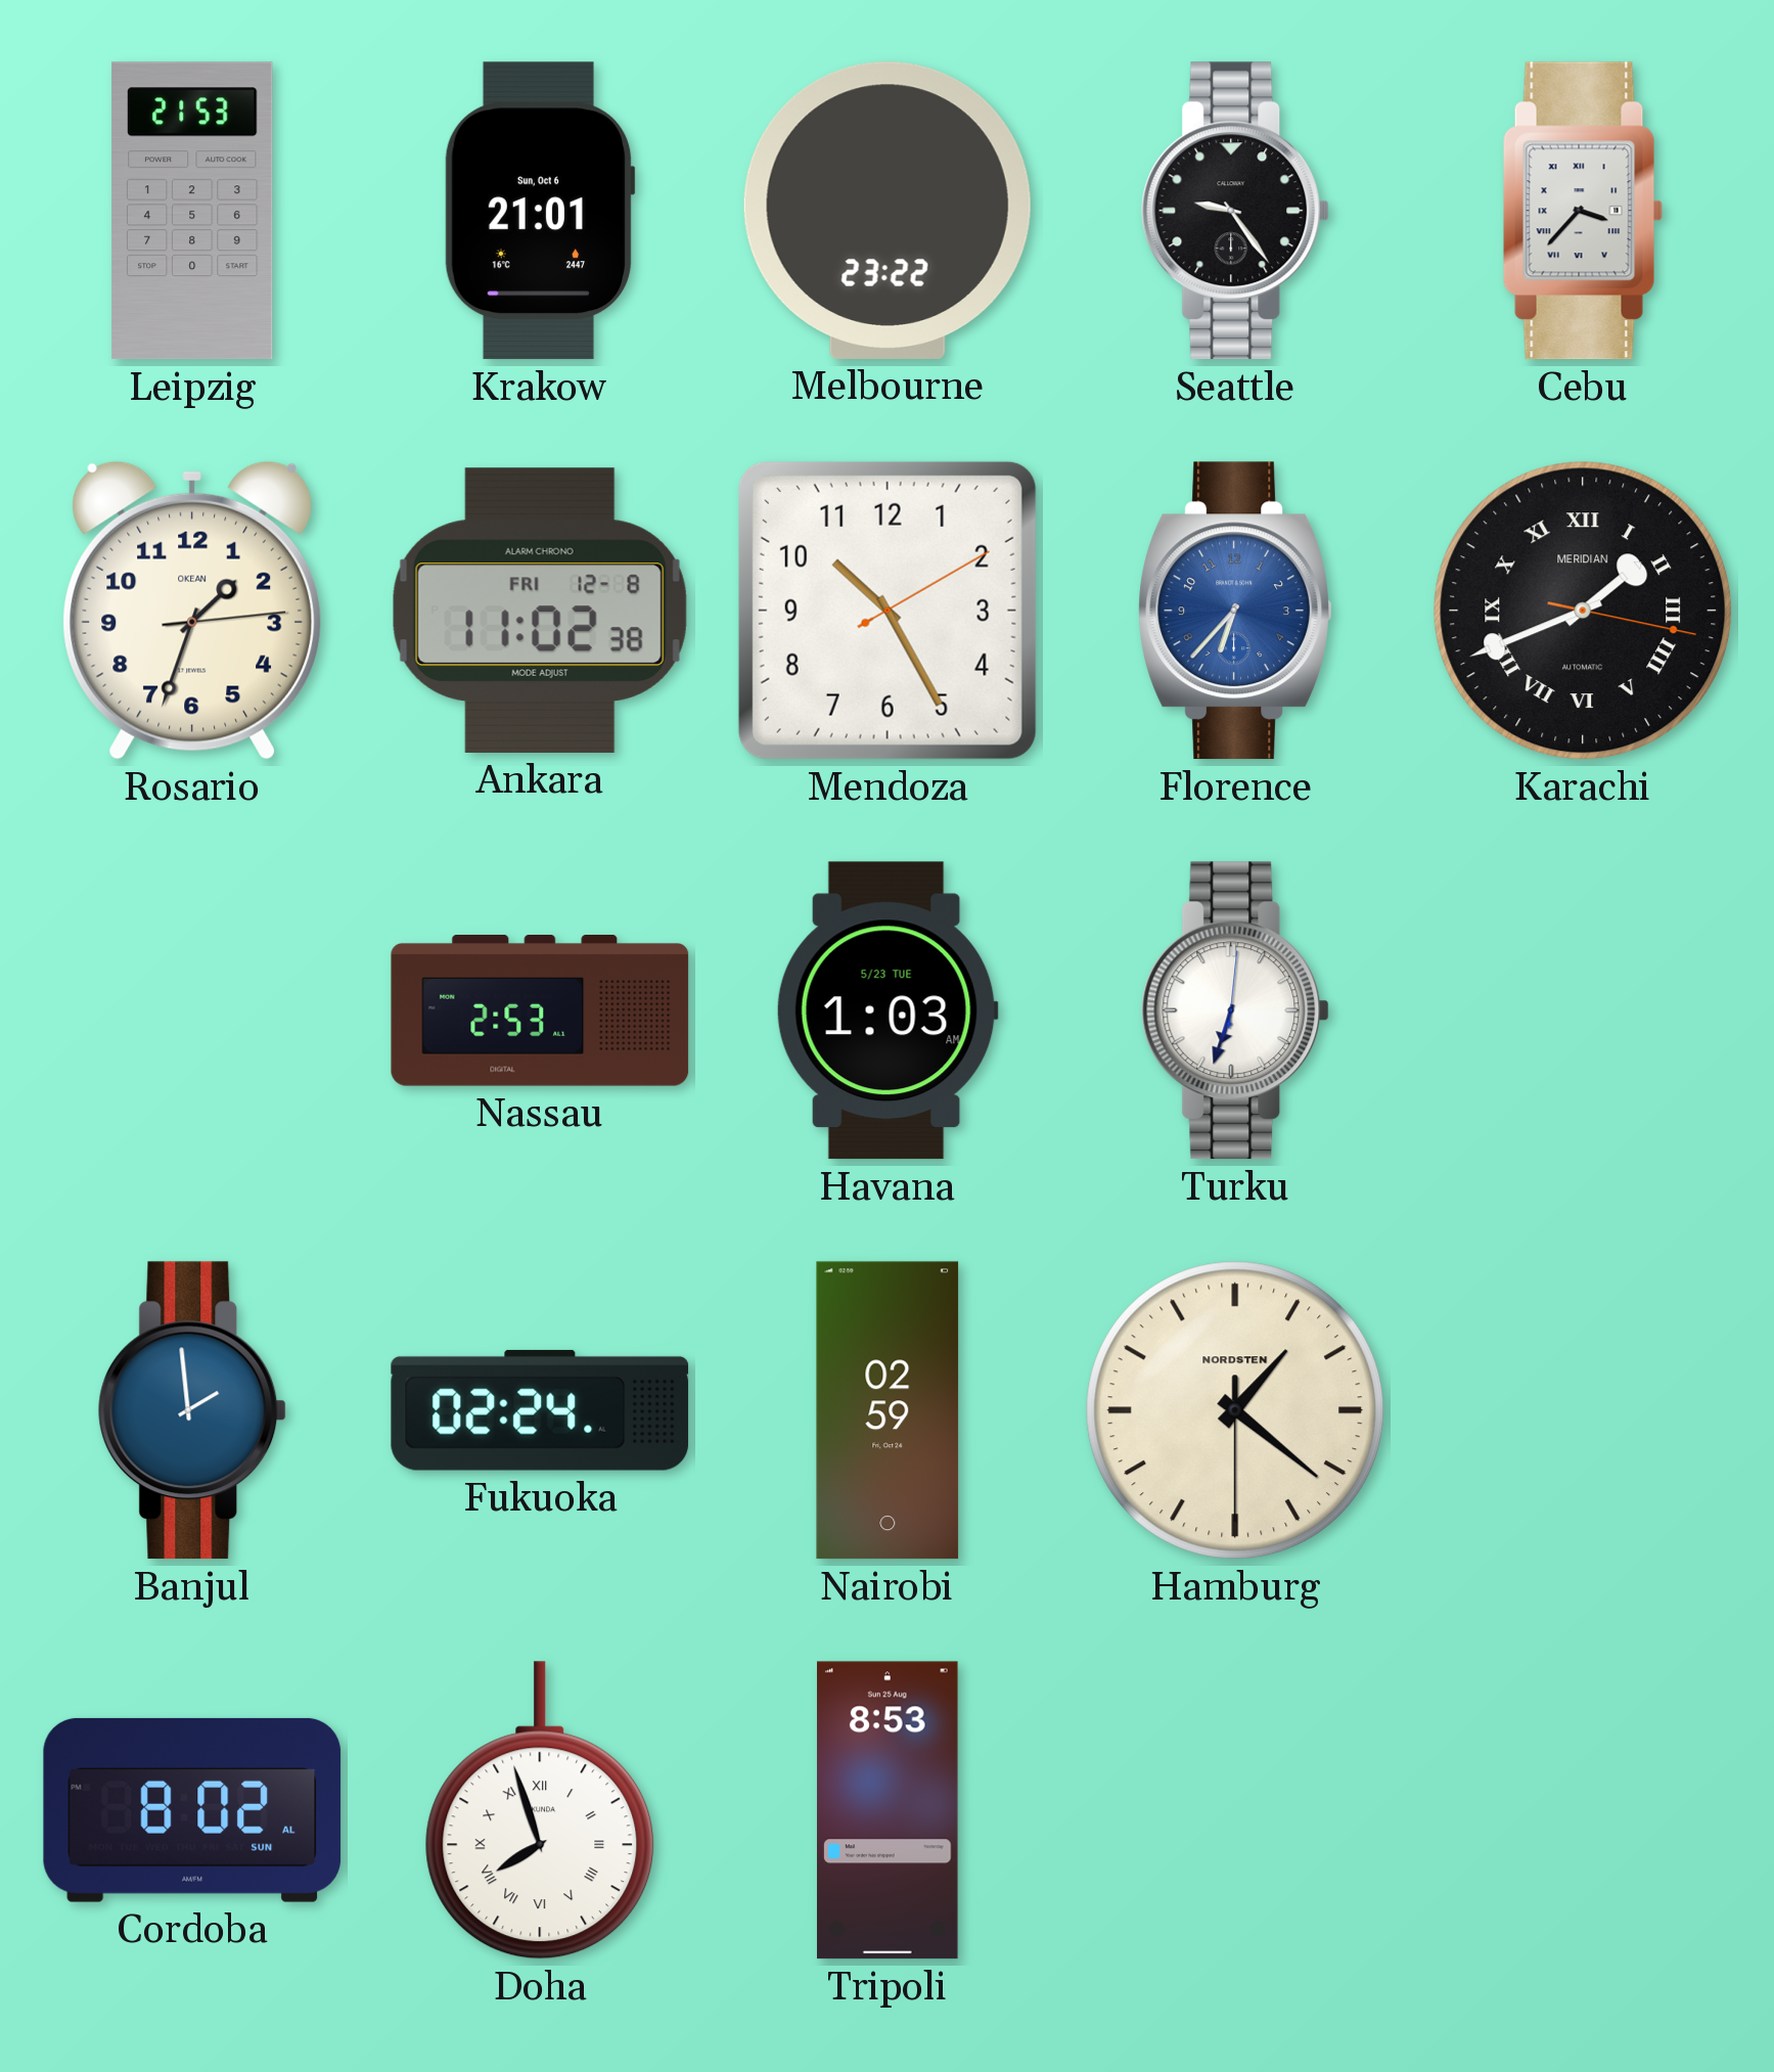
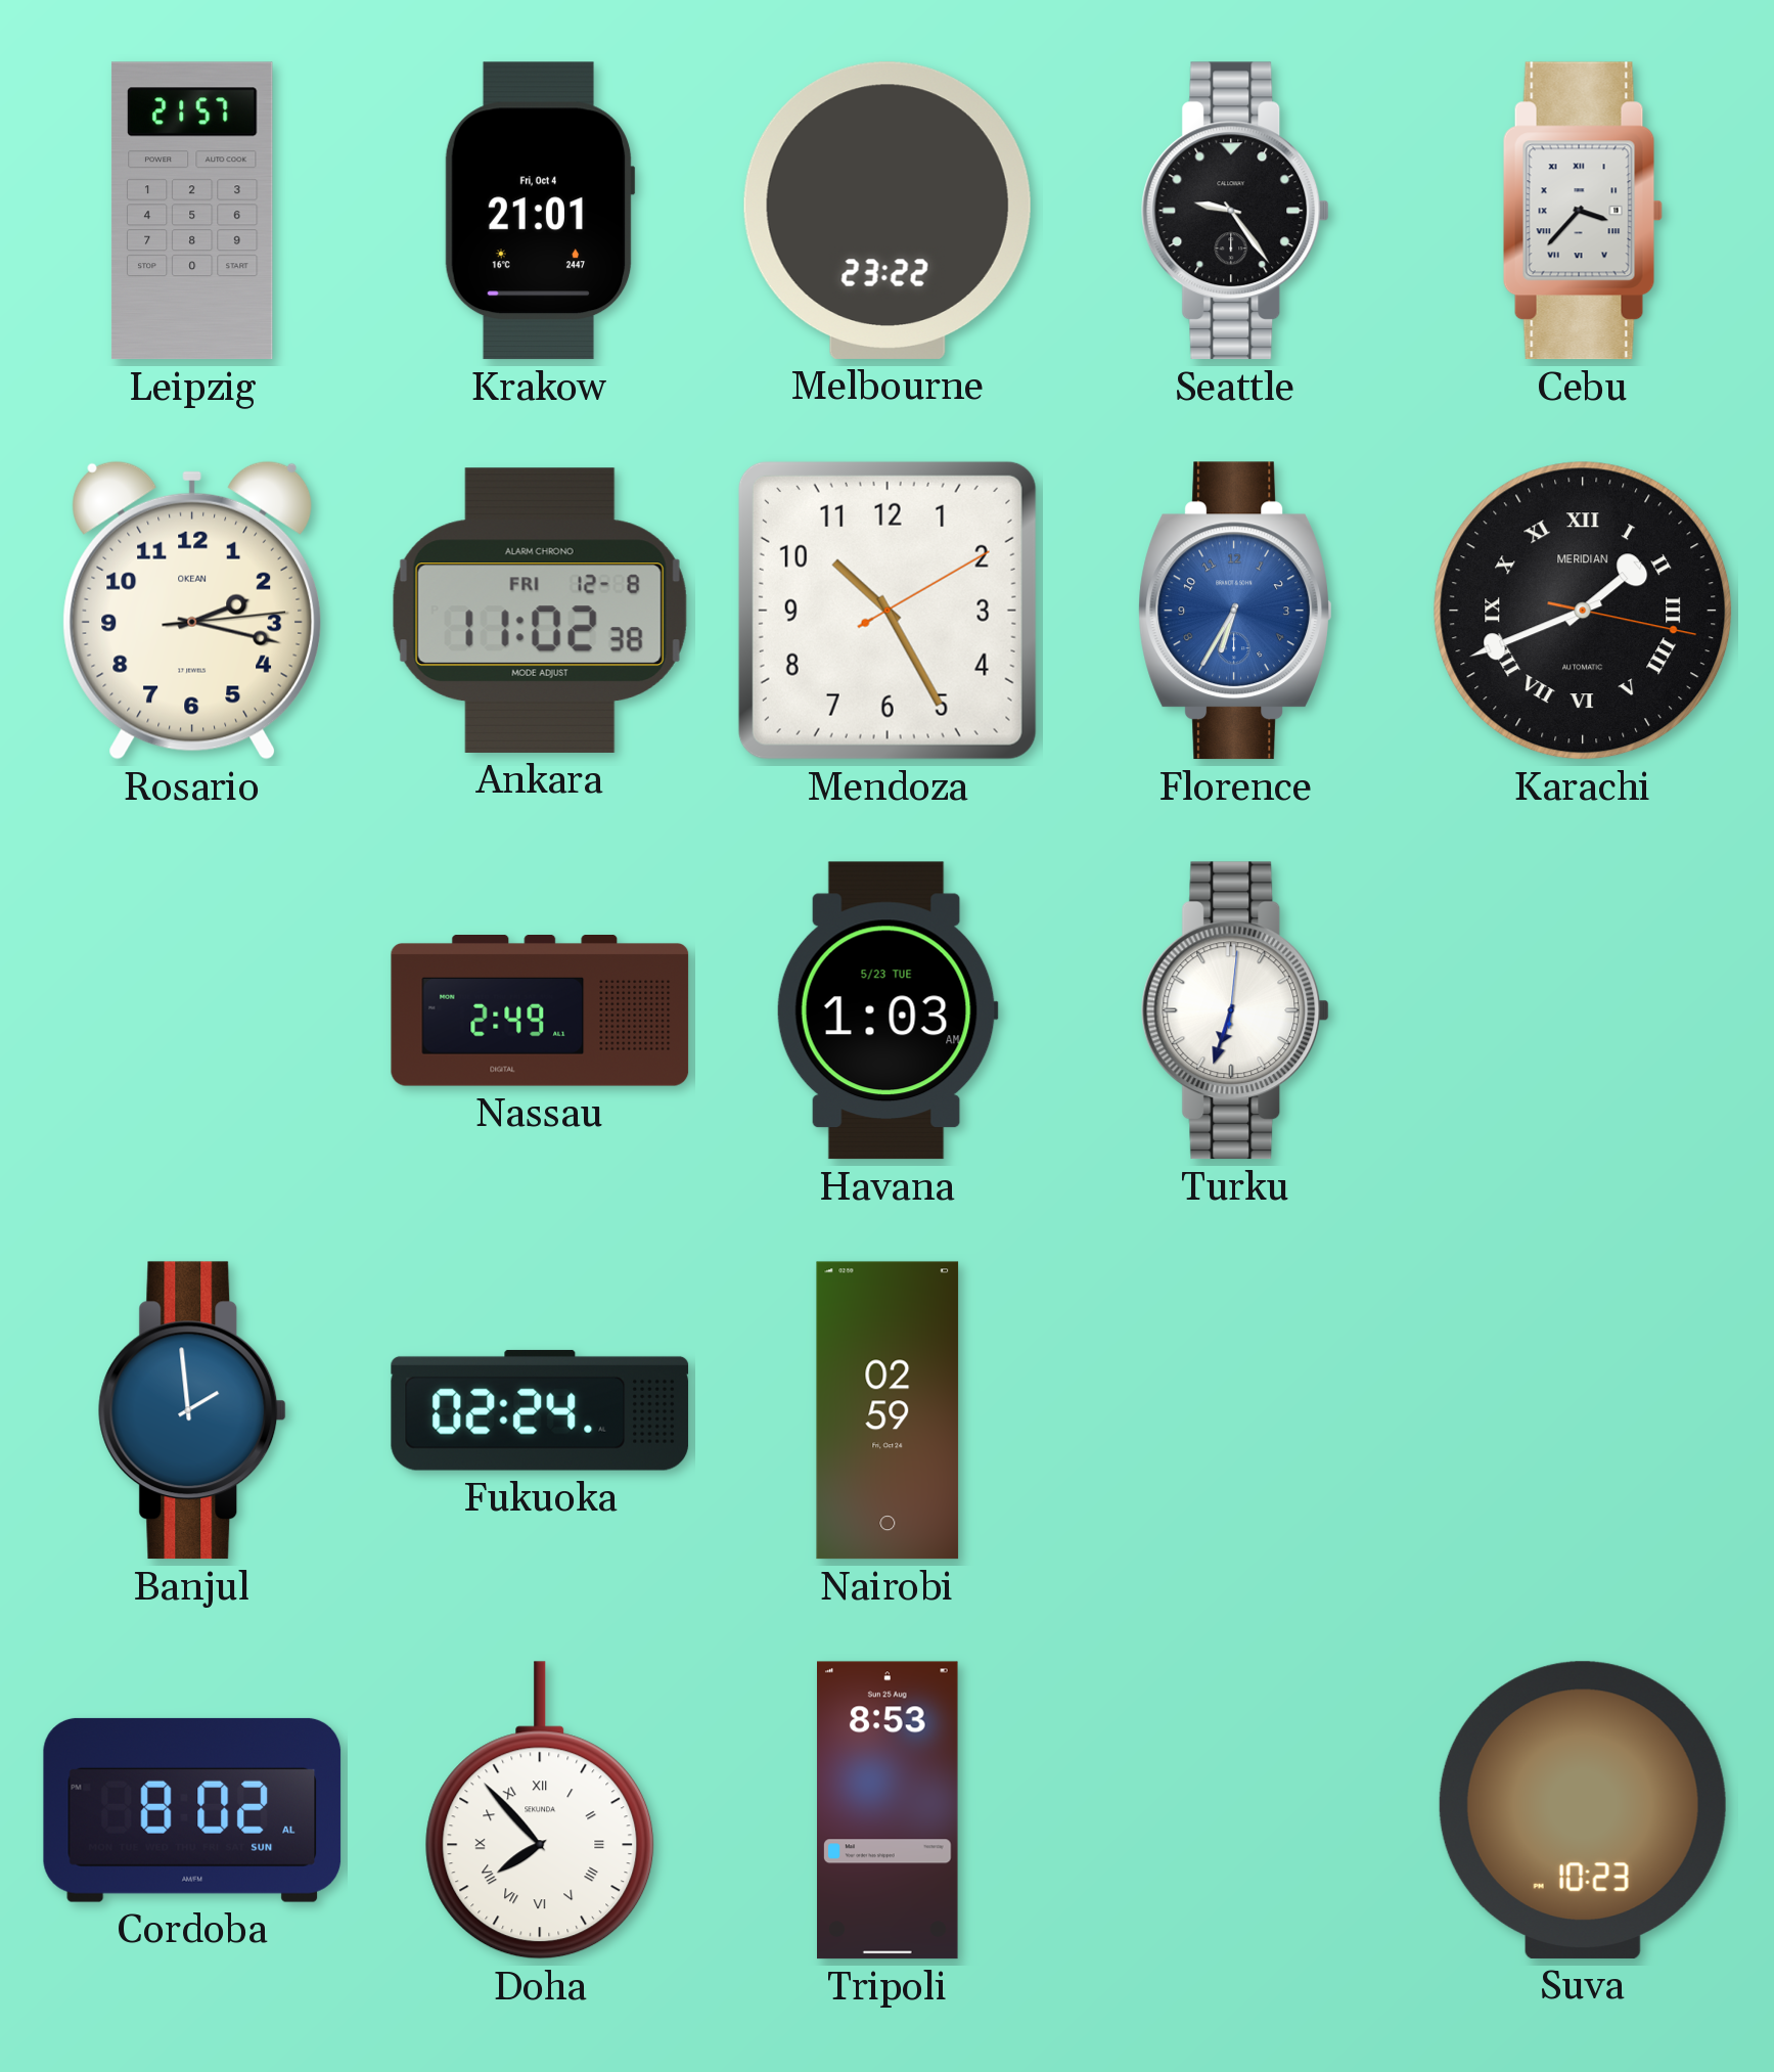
Leipzig: 21:53 -> 21:57
Krakow date: Sun, Oct 6 -> Fri, Oct 4
Rosario: 1:33 -> 2:17
Florence: 6:37 -> 6:35
Nassau: 2:53 -> 2:49
Hamburg: 1:21 -> none
Doha: 7:57 -> 7:53
Suva: none -> 10:23
